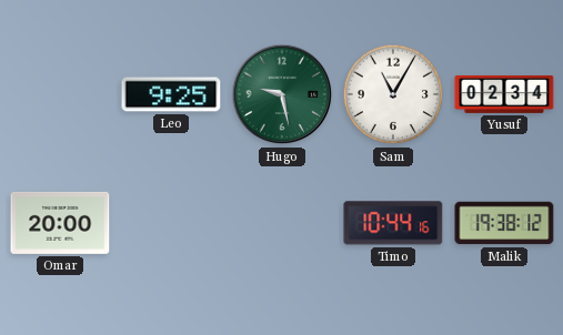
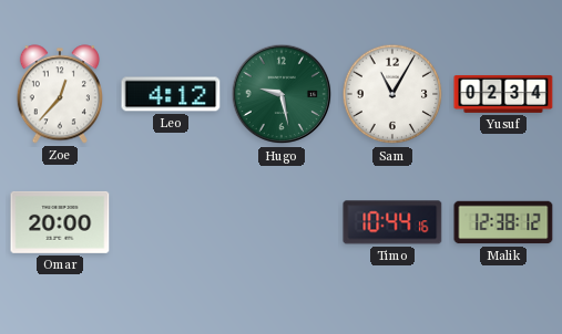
Zoe: none -> 12:37
Leo: 9:25 -> 4:12
Malik: 19:38 -> 12:38
